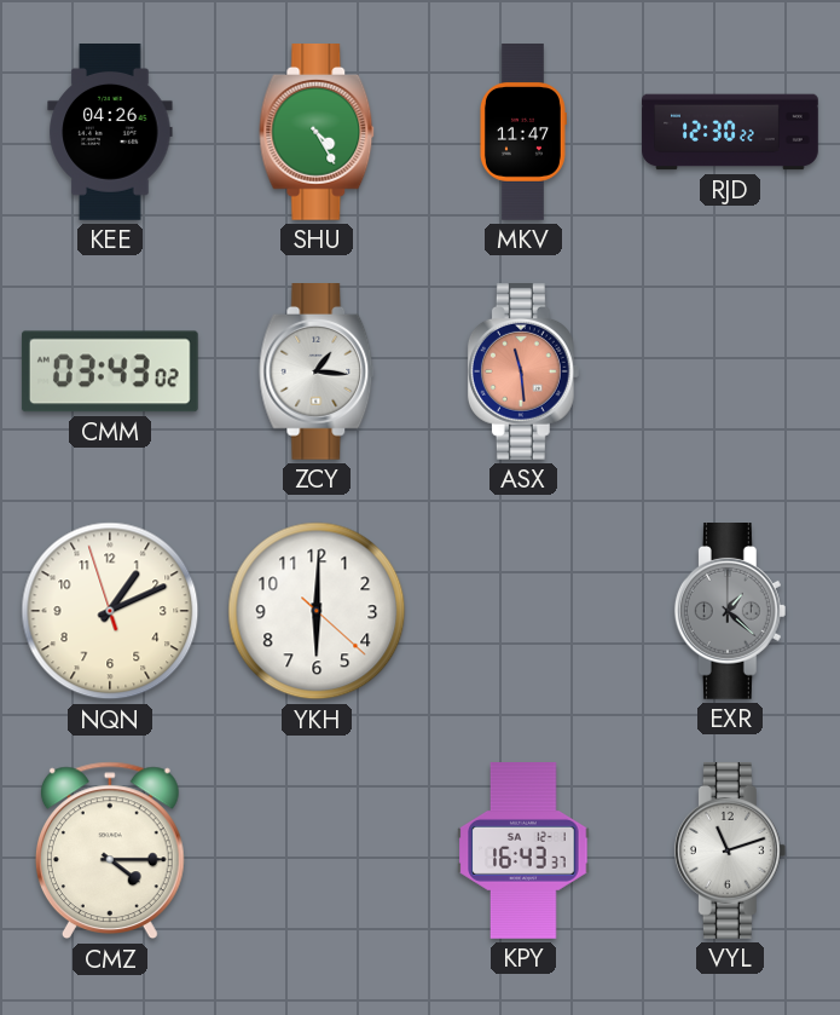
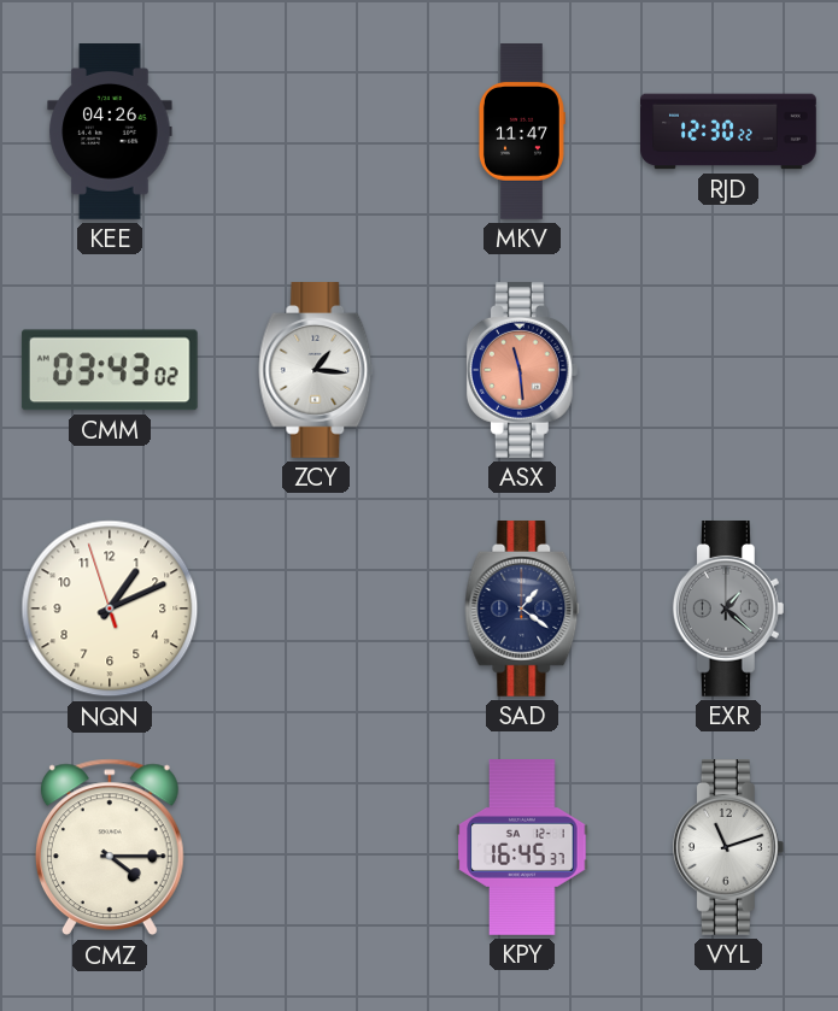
SHU: 4:25 -> none
YKH: 6:00 -> none
SAD: none -> 1:21
KPY: 16:43 -> 16:45
